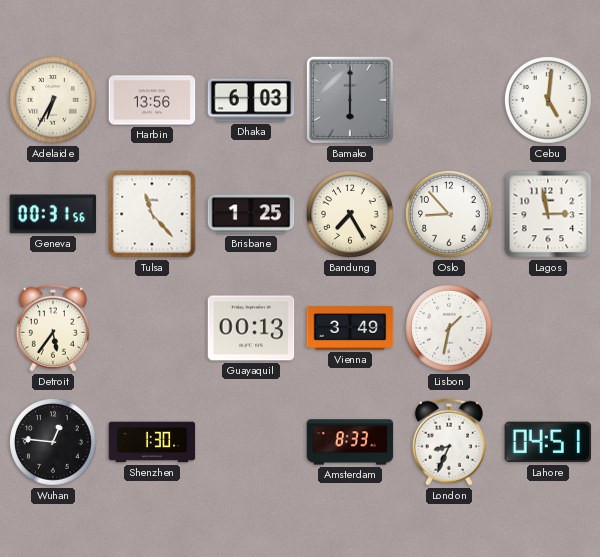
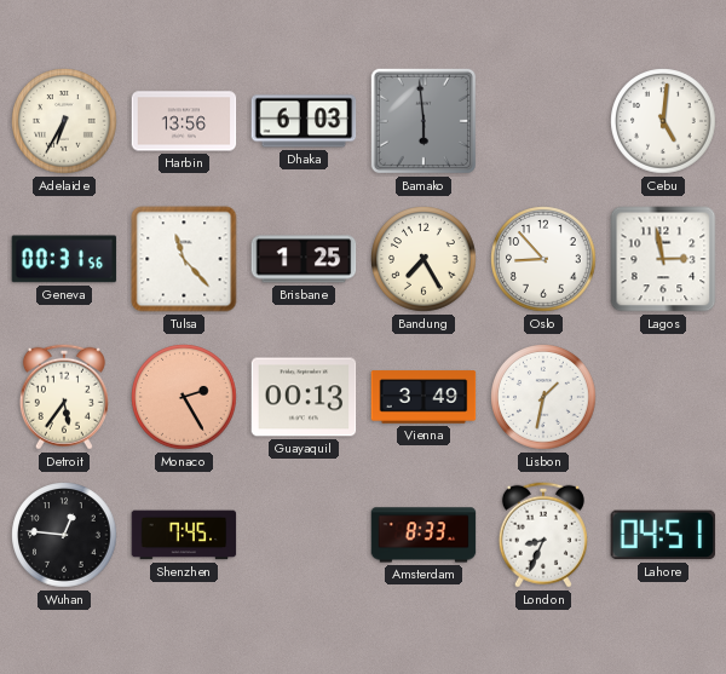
Bamako: 6:00 -> 5:59
Monaco: none -> 2:25
Shenzhen: 1:30 -> 7:45
